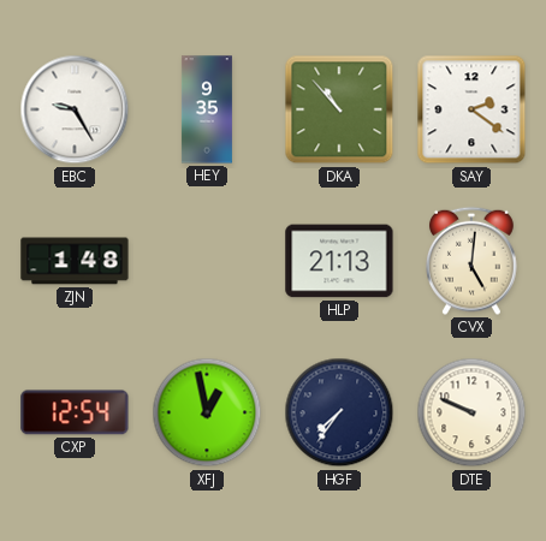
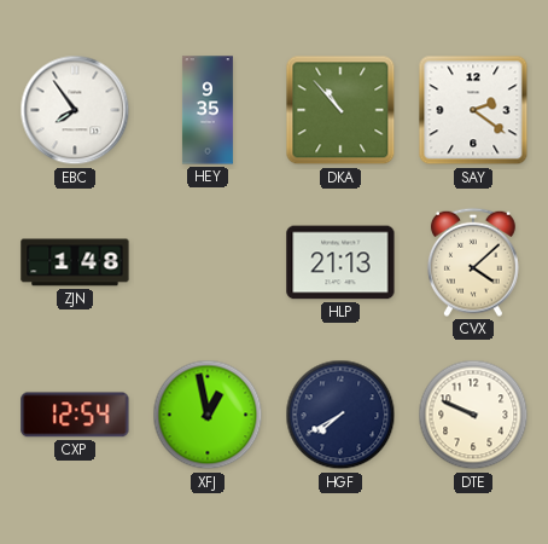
EBC: 9:25 -> 7:54
CVX: 5:01 -> 4:08
HGF: 7:36 -> 7:40
